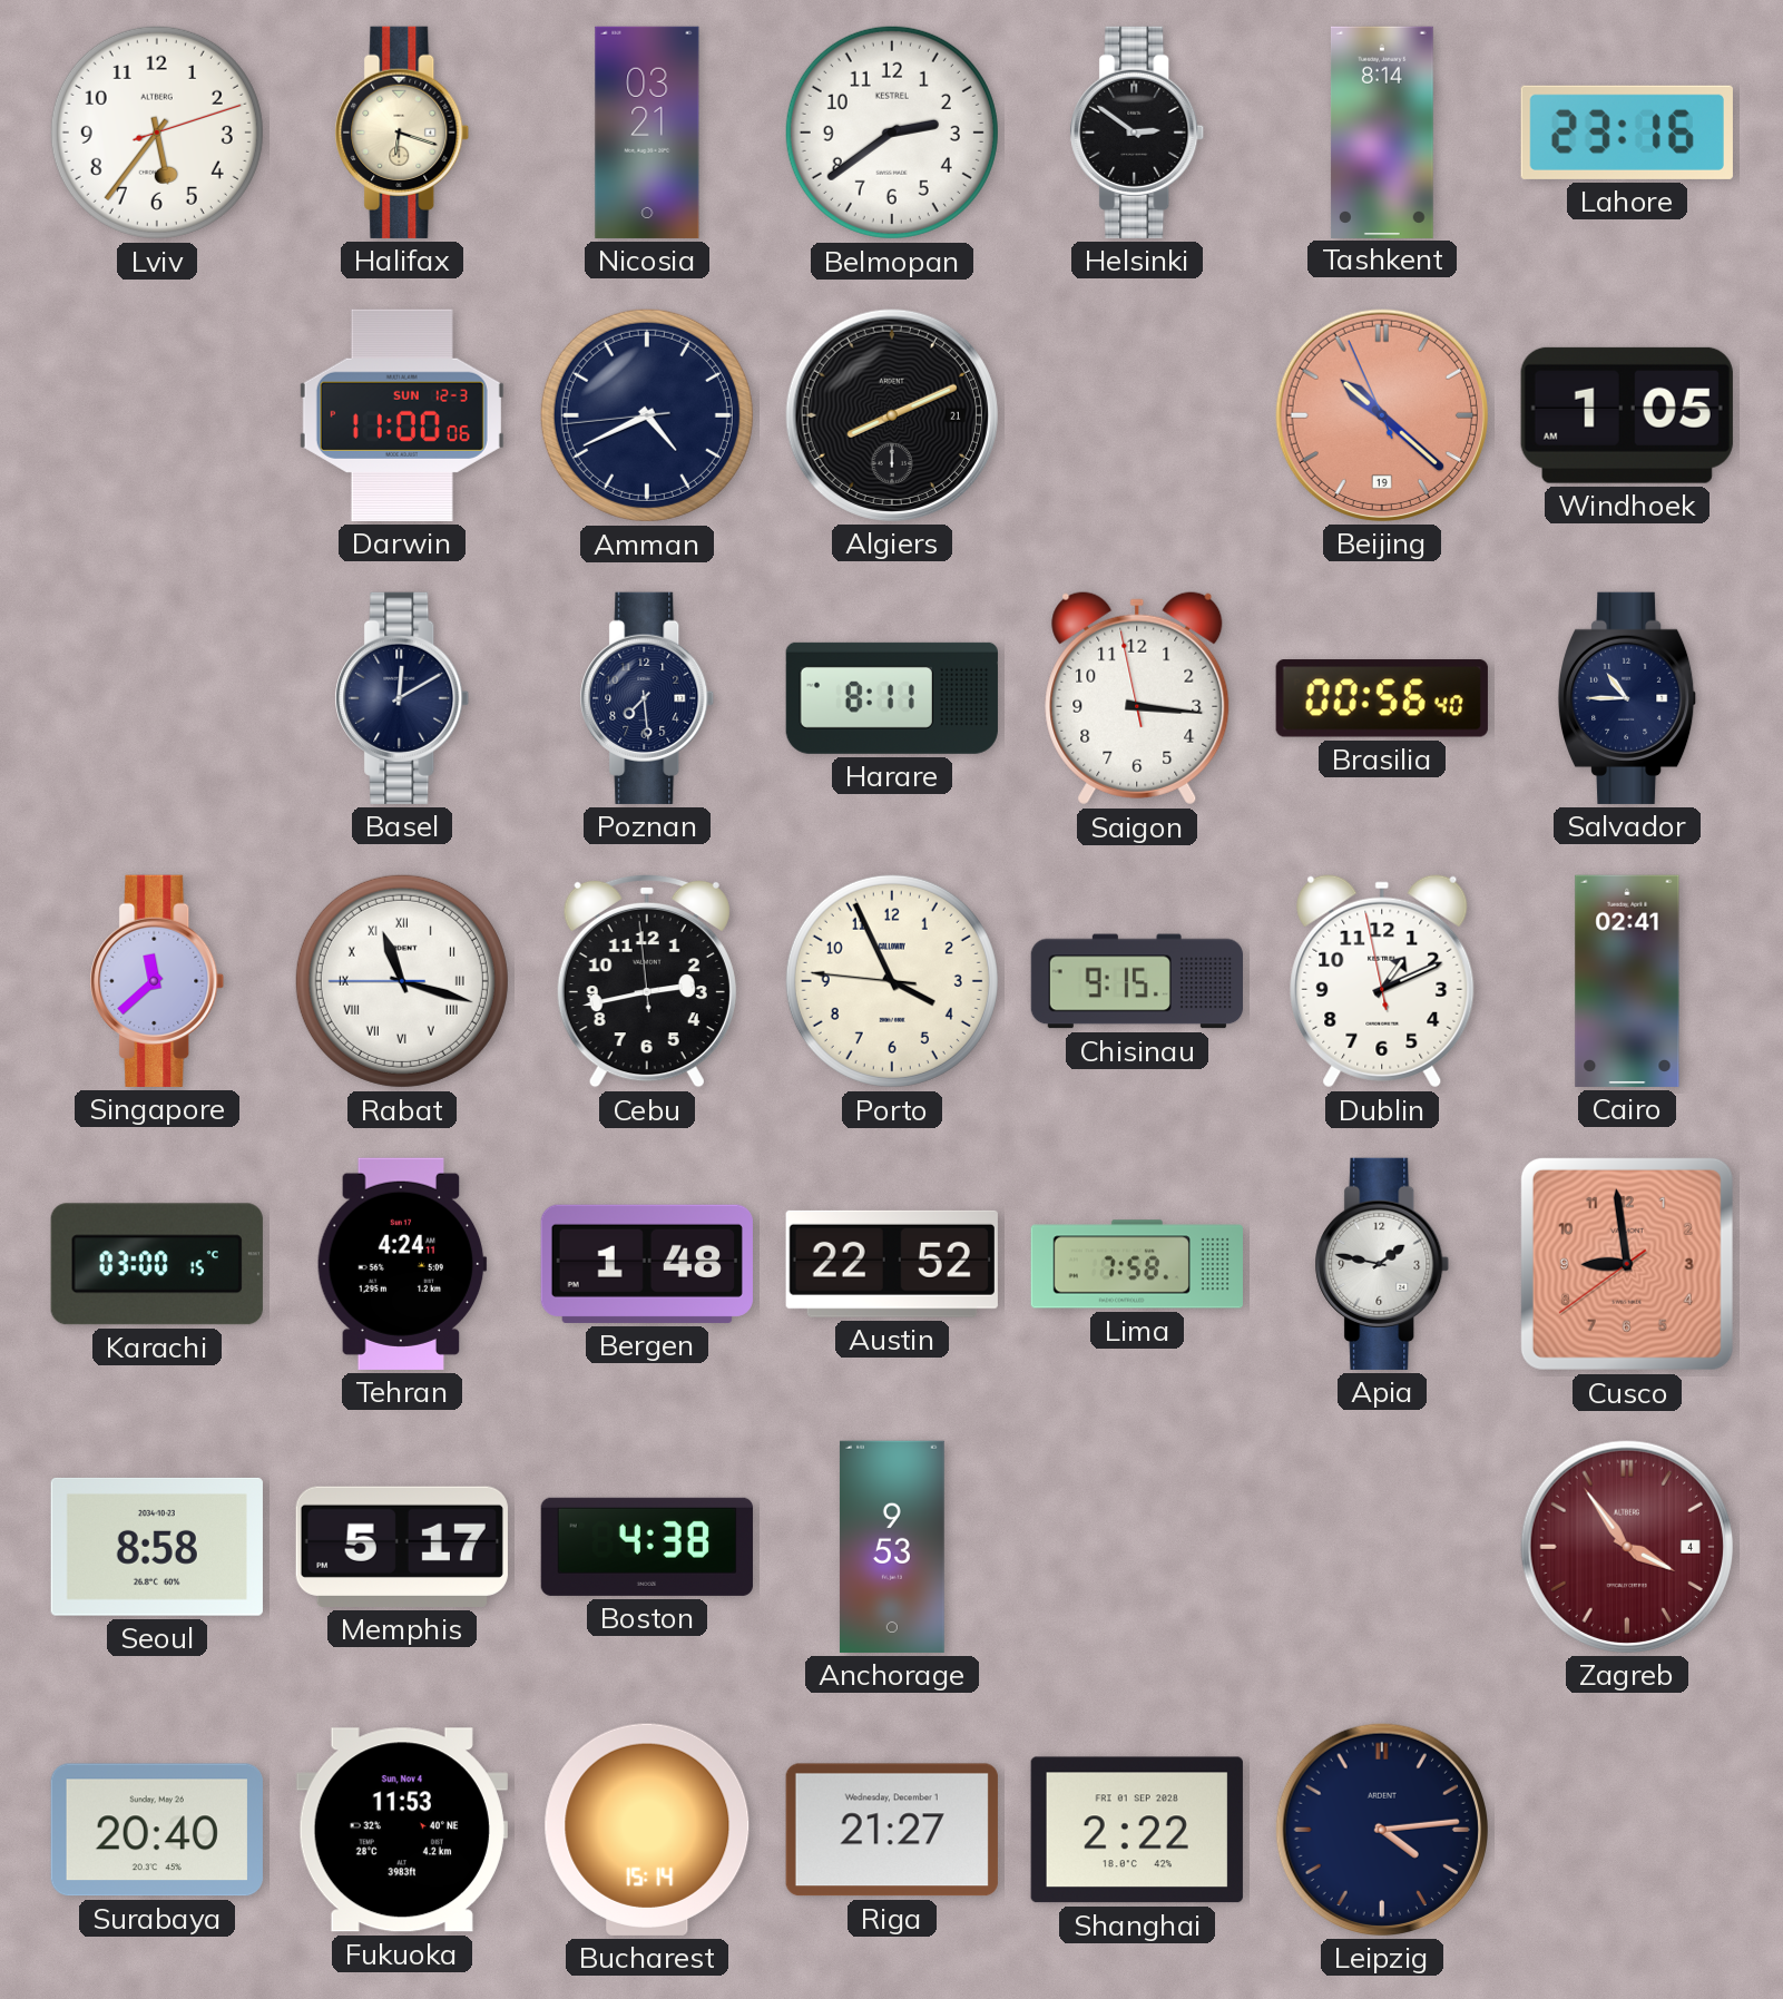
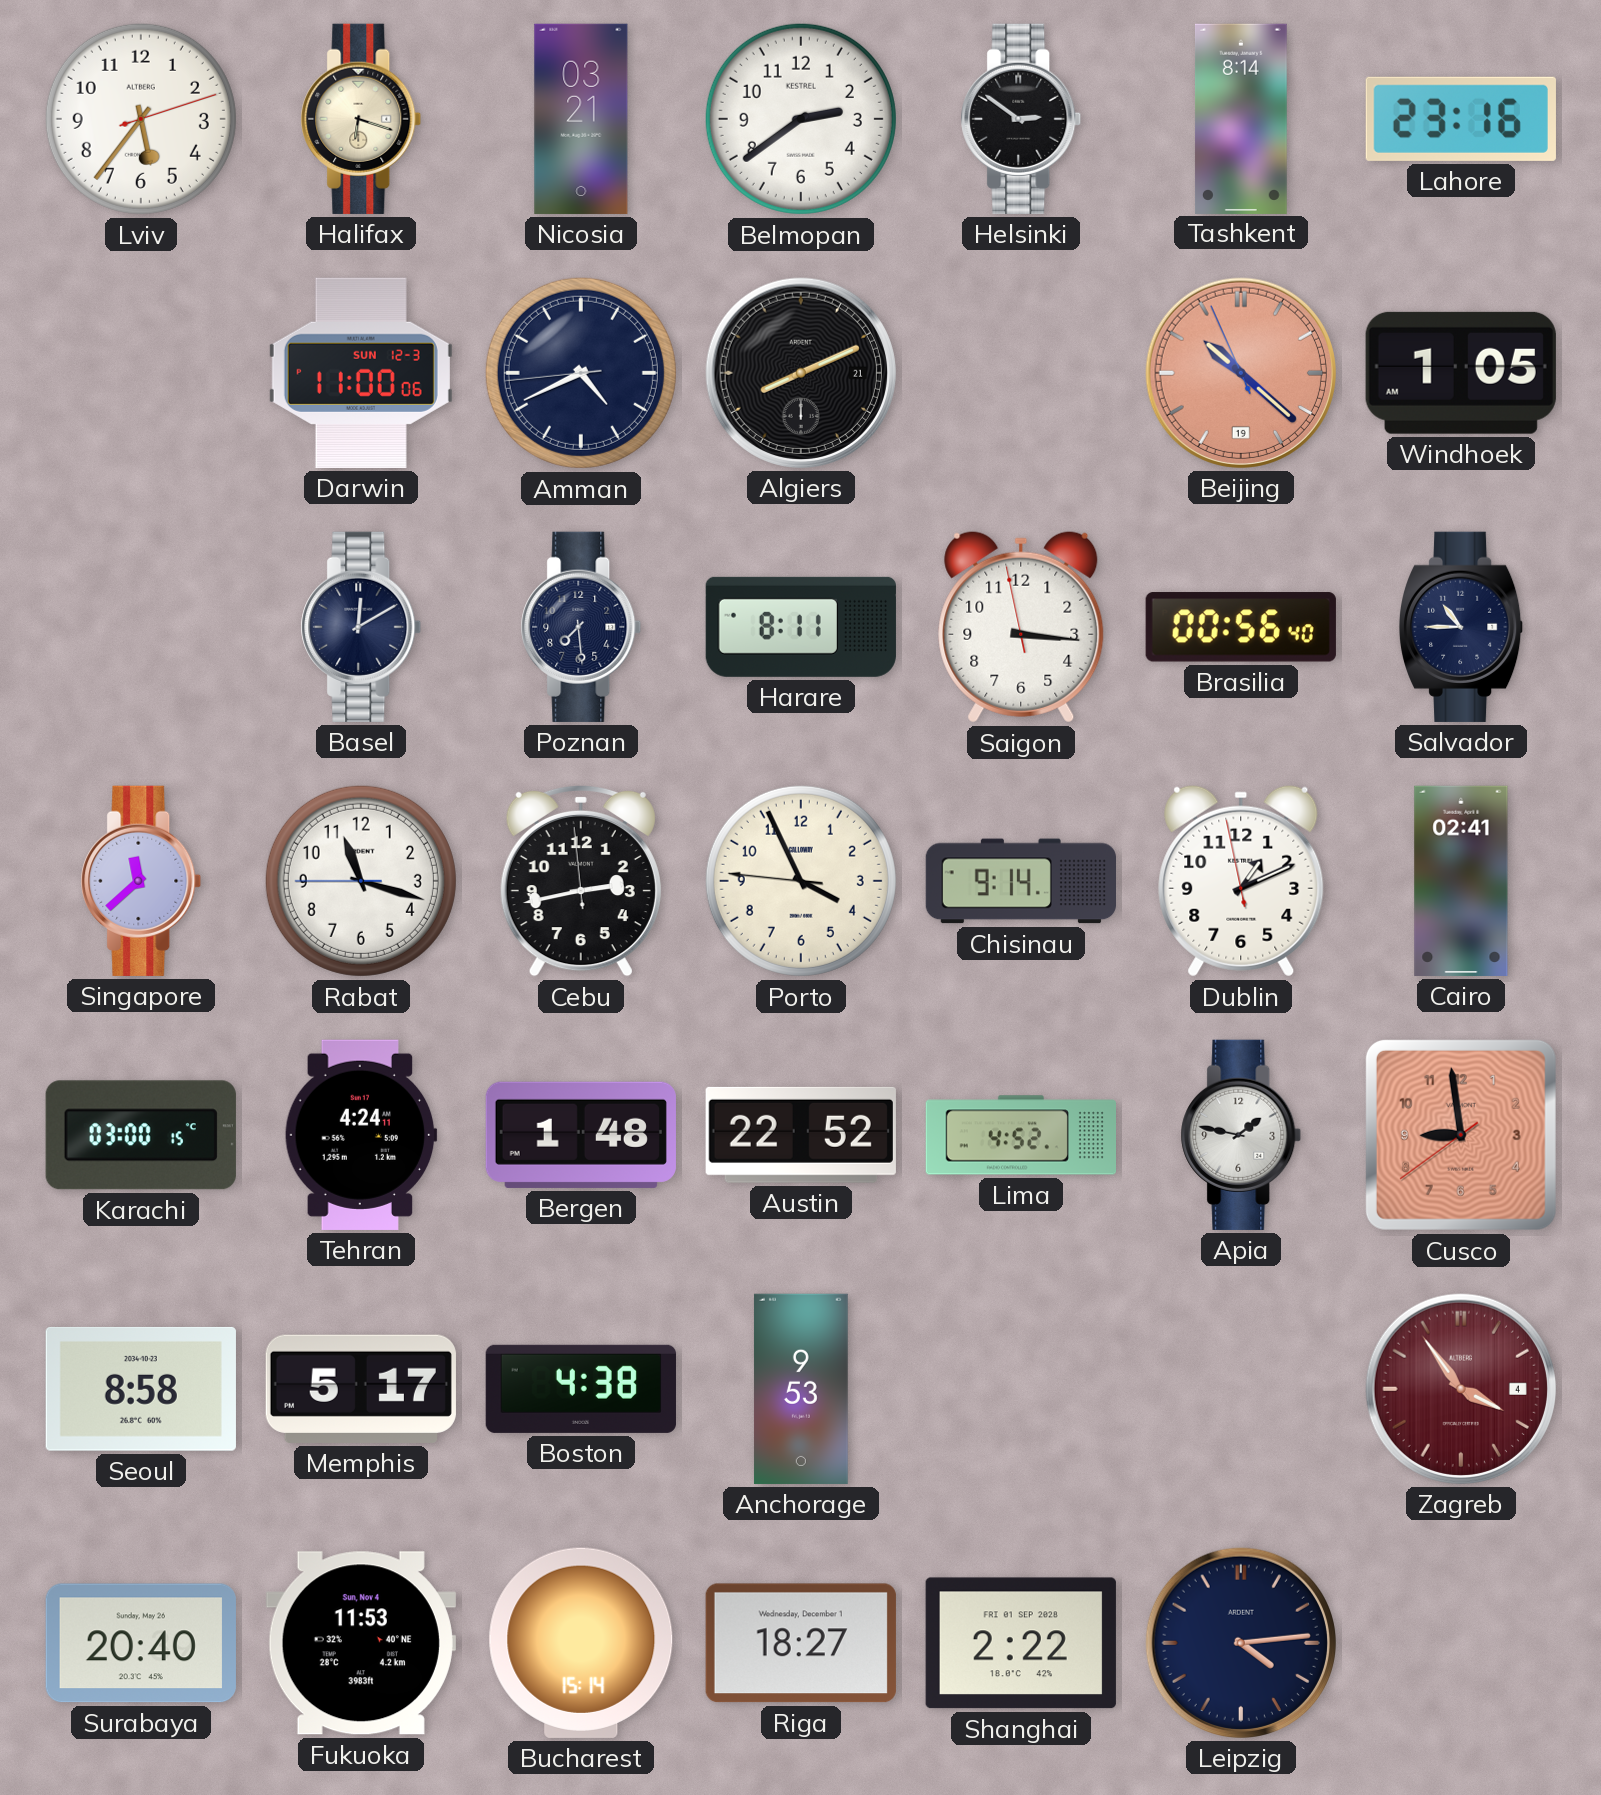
Rabat numerals: Roman -> Arabic
Chisinau: 9:15 -> 9:14
Lima: 7:58 -> 4:52
Riga: 21:27 -> 18:27
